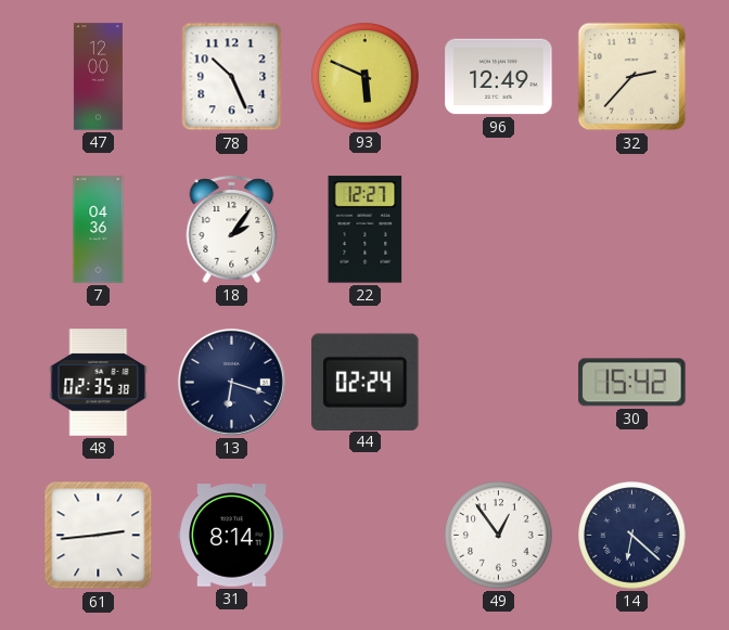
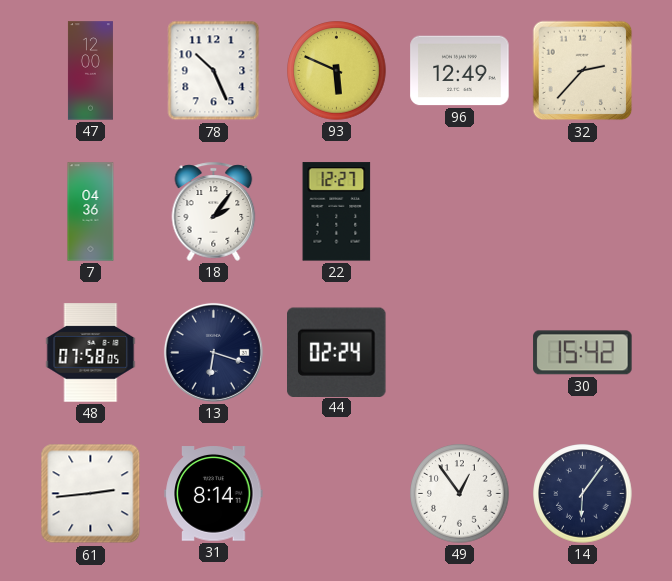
48: 02:35 -> 07:58
14: 6:22 -> 6:06
